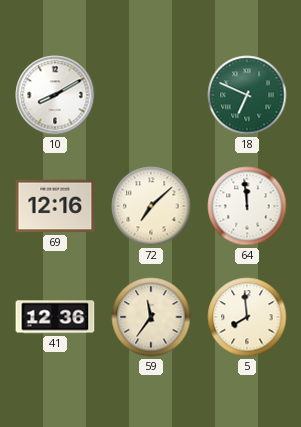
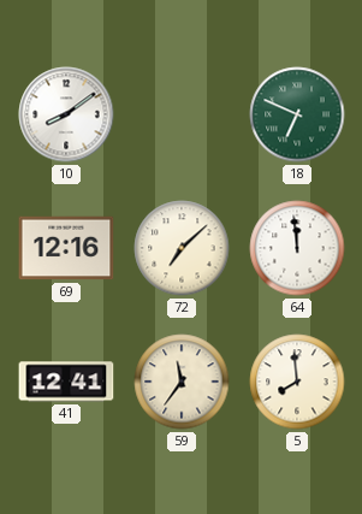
10: 8:10 -> 8:09
41: 12:36 -> 12:41
